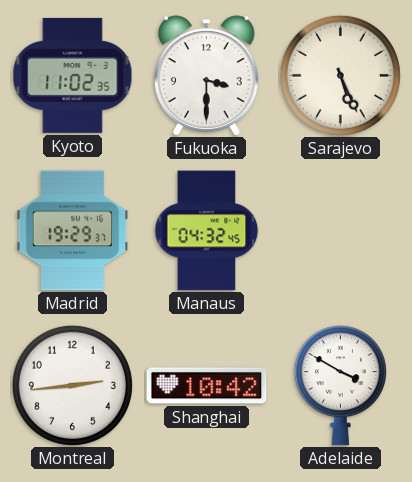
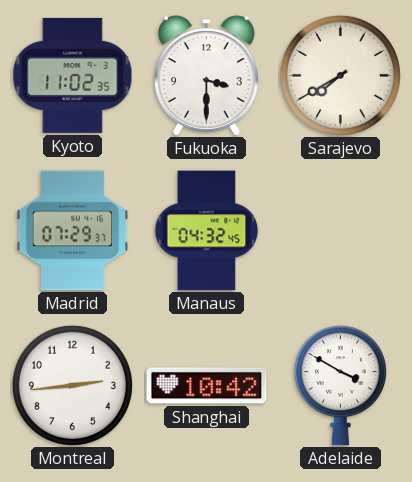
Sarajevo: 5:26 -> 7:40
Madrid: 19:29 -> 07:29
